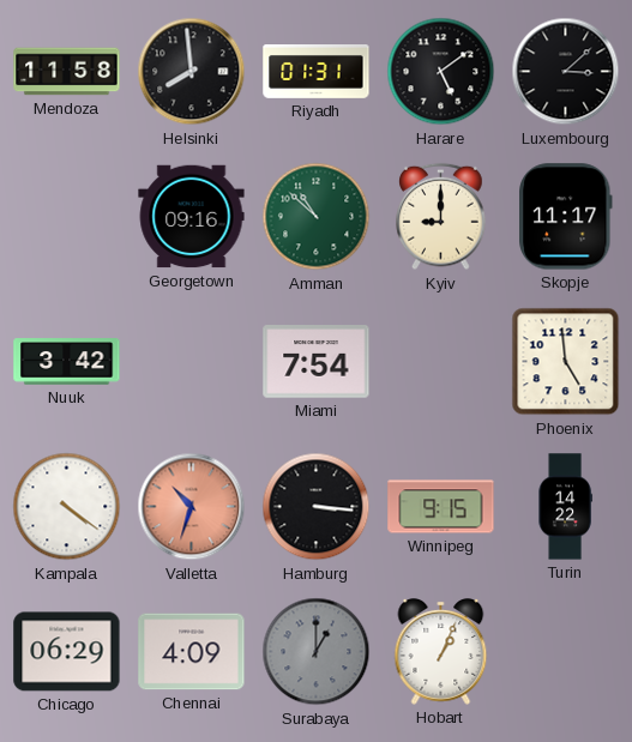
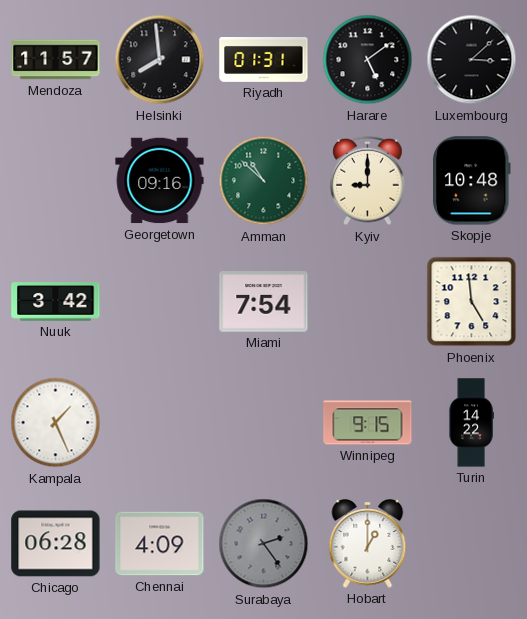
Mendoza: 11:58 -> 11:57
Skopje: 11:17 -> 10:48
Kampala: 4:21 -> 1:26
Valletta: 10:33 -> none
Hamburg: 3:16 -> none
Chicago: 06:29 -> 06:28
Surabaya: 1:00 -> 2:24
Hobart: 1:04 -> 1:00
